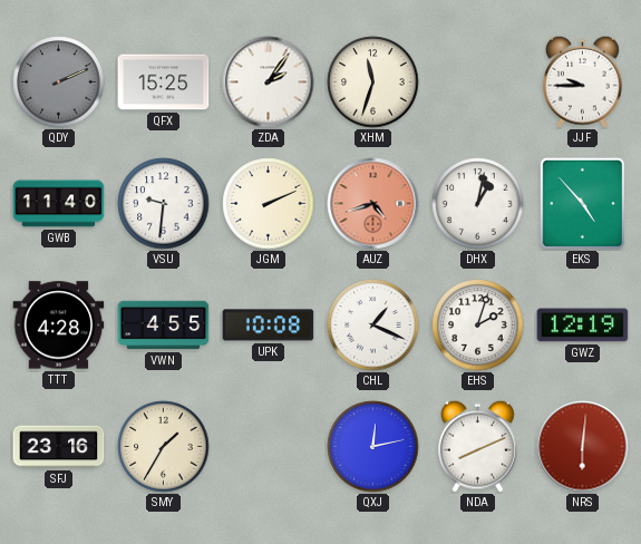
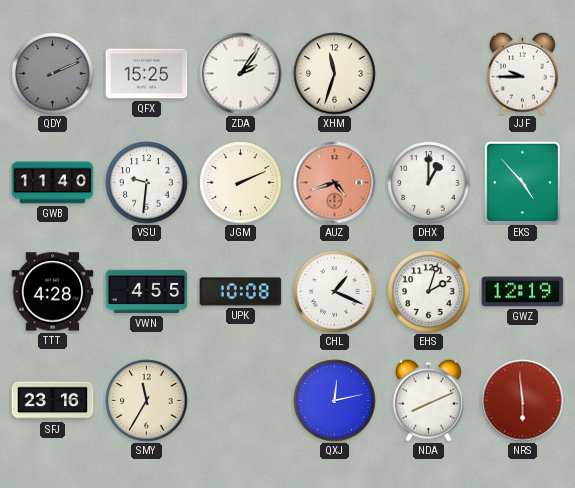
DHX: 1:02 -> 1:00
SMY: 1:35 -> 11:35
NRS: 6:01 -> 5:59
